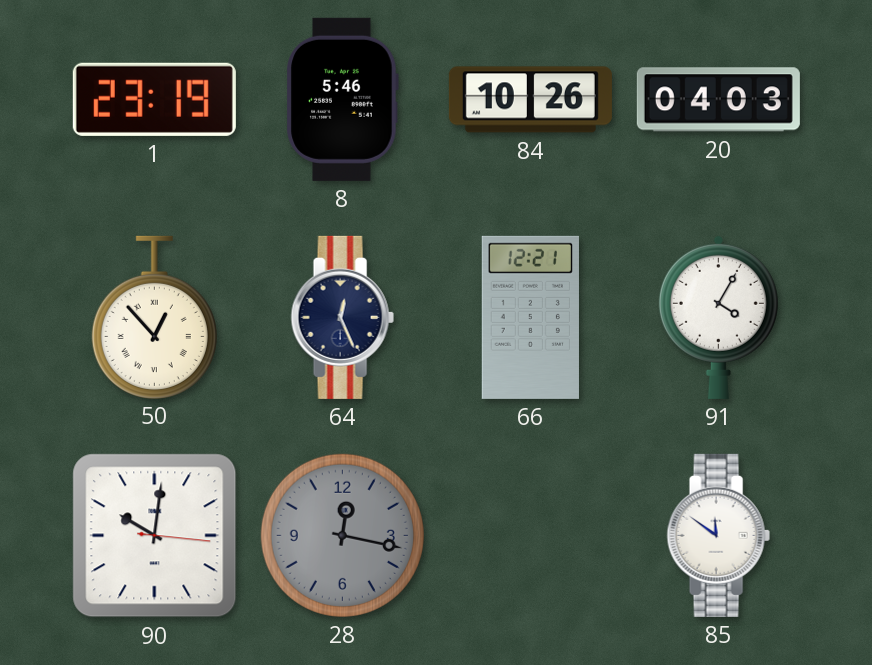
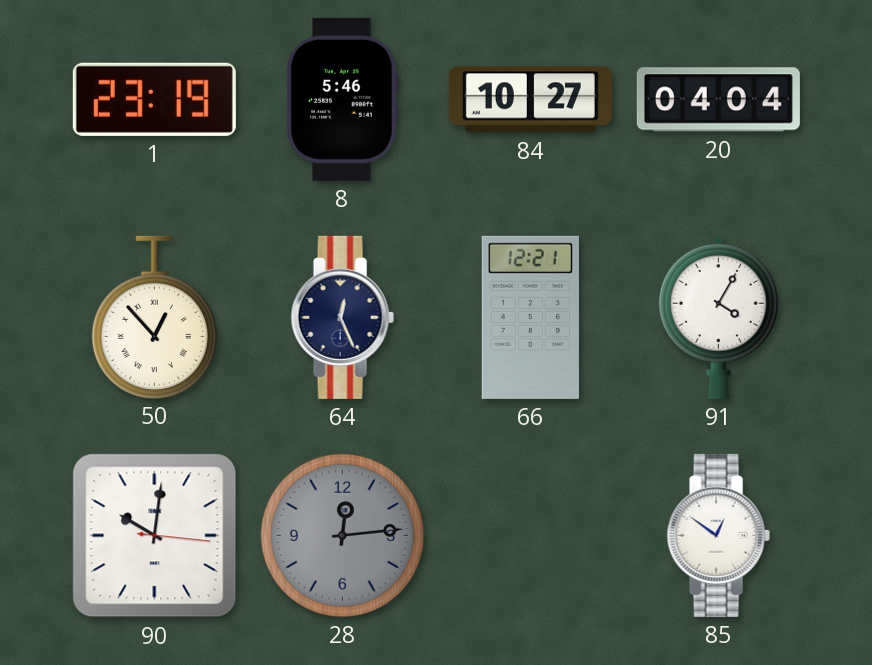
84: 10:26 -> 10:27
20: 04:03 -> 04:04
28: 12:17 -> 12:14
85: 11:51 -> 12:51
